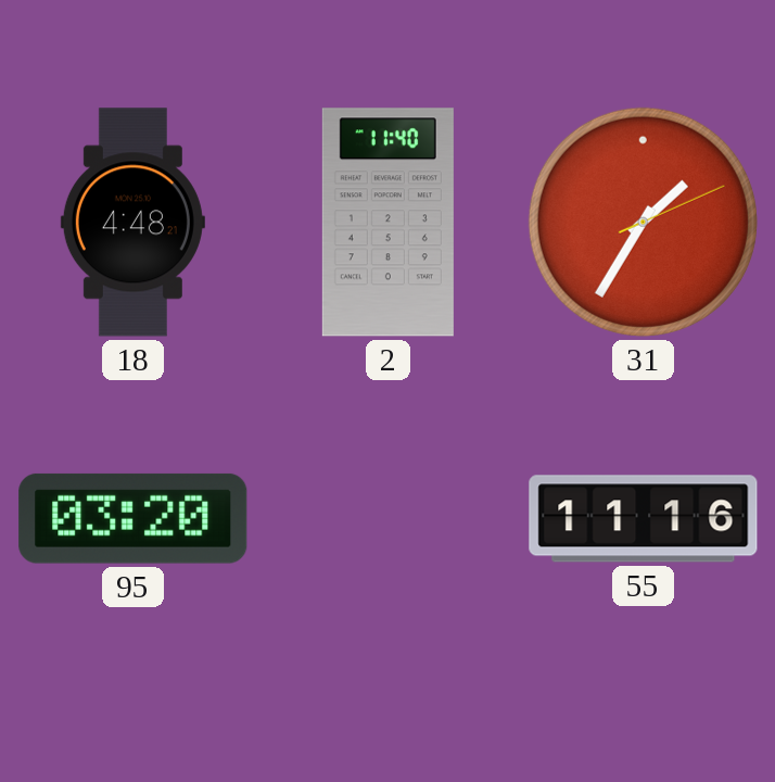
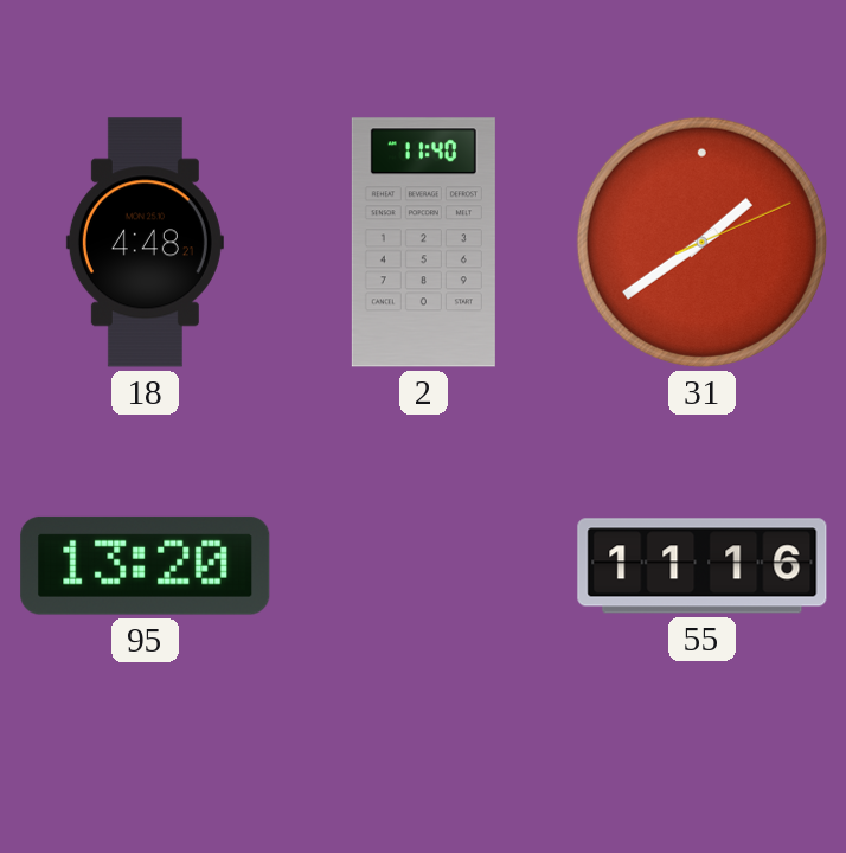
31: 1:35 -> 1:39
95: 03:20 -> 13:20
